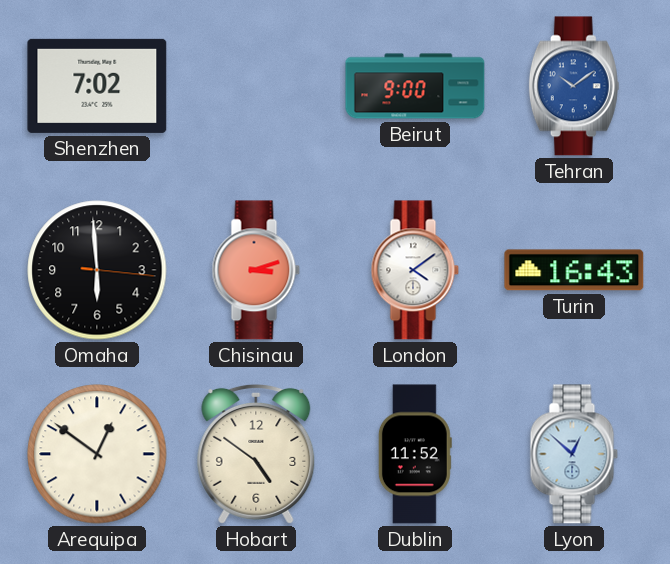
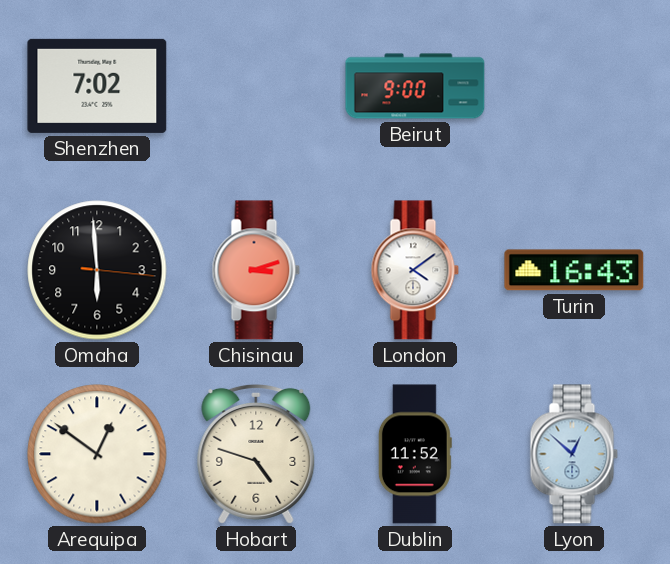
Tehran: 10:09 -> none
Hobart: 4:51 -> 4:48
